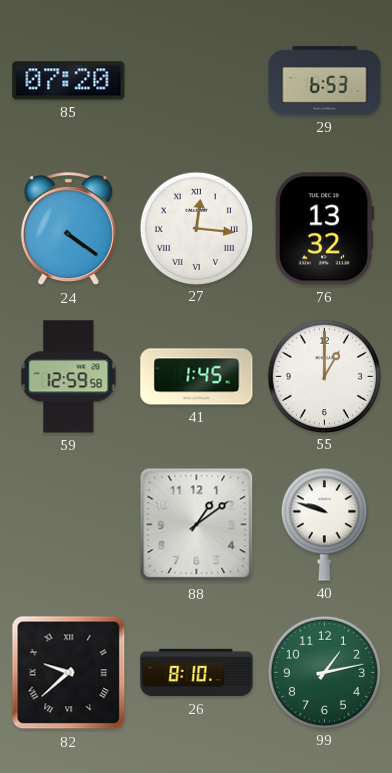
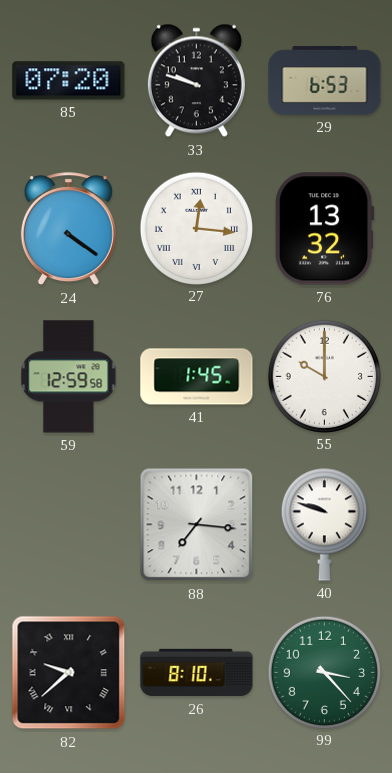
33: none -> 9:48
55: 1:00 -> 10:00
88: 1:09 -> 7:16
99: 1:13 -> 3:23
